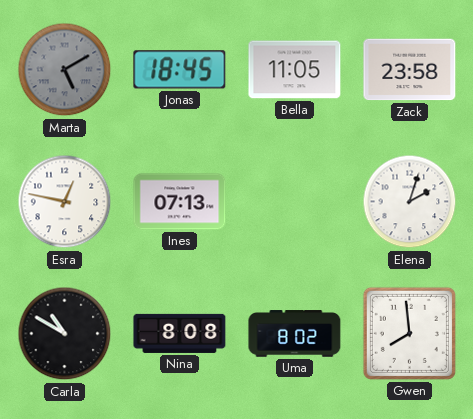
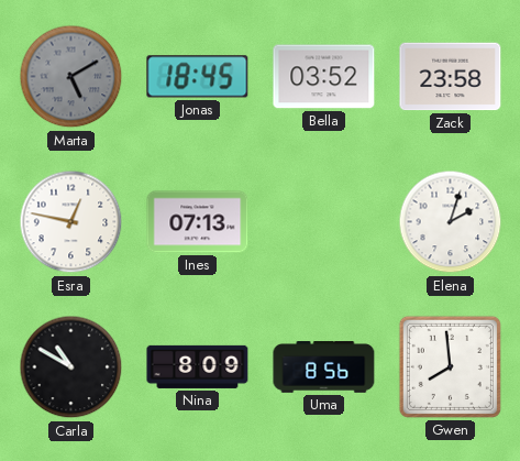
Bella: 11:05 -> 03:52
Nina: 8:08 -> 8:09
Uma: 8:02 -> 8:56
